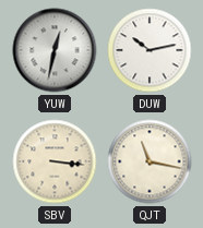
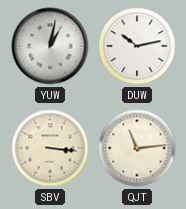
YUW: 12:32 -> 1:02
QJT: 11:17 -> 11:14
